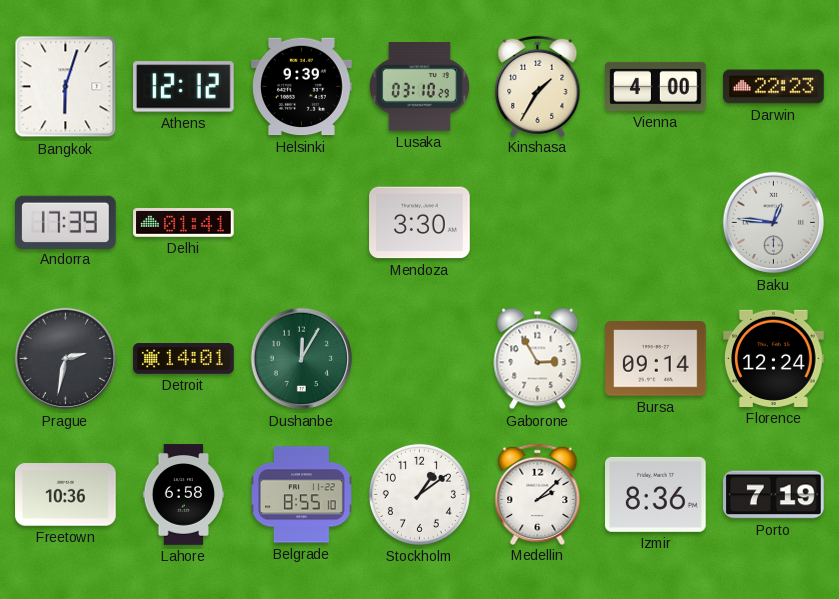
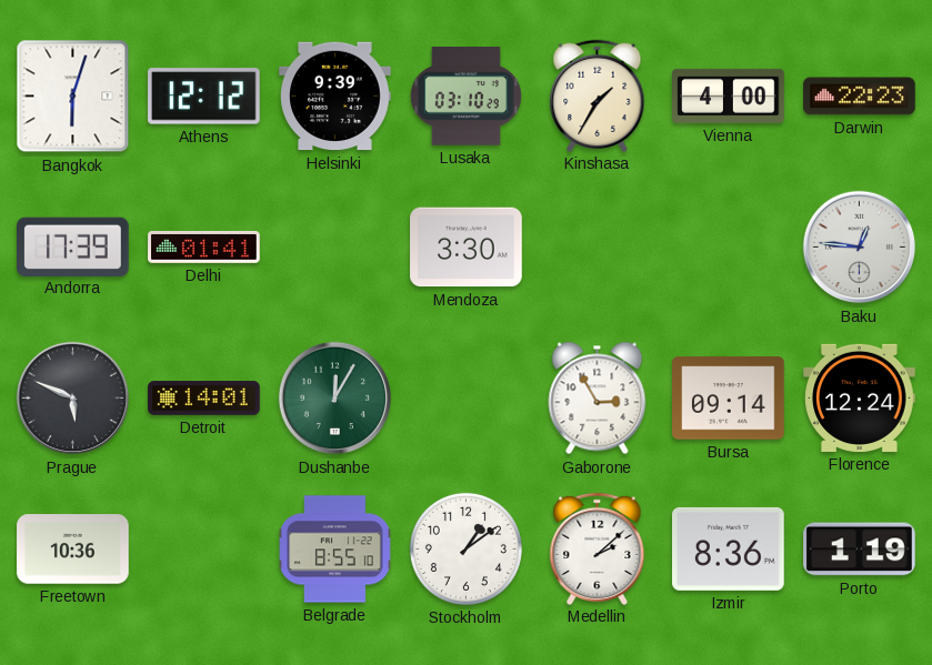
Prague: 2:32 -> 5:49
Lahore: 6:58 -> none
Porto: 7:19 -> 1:19
